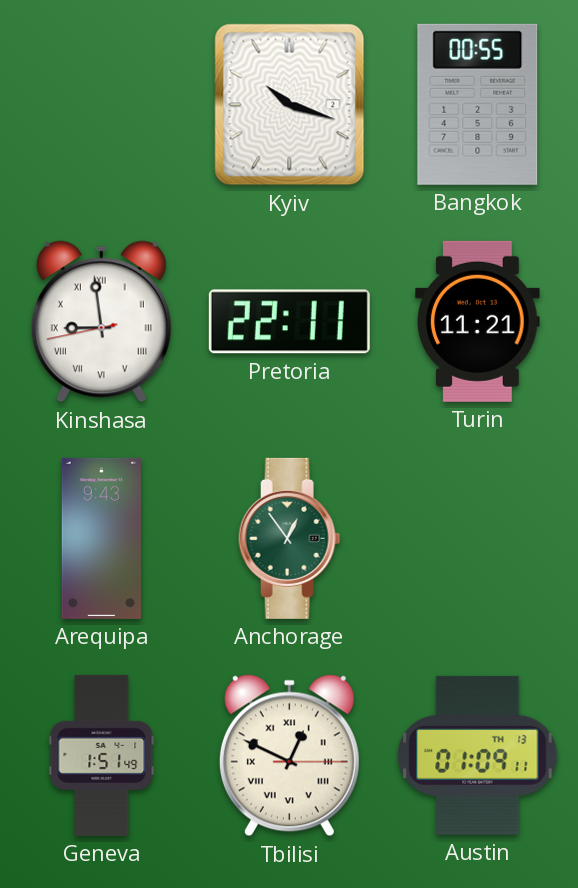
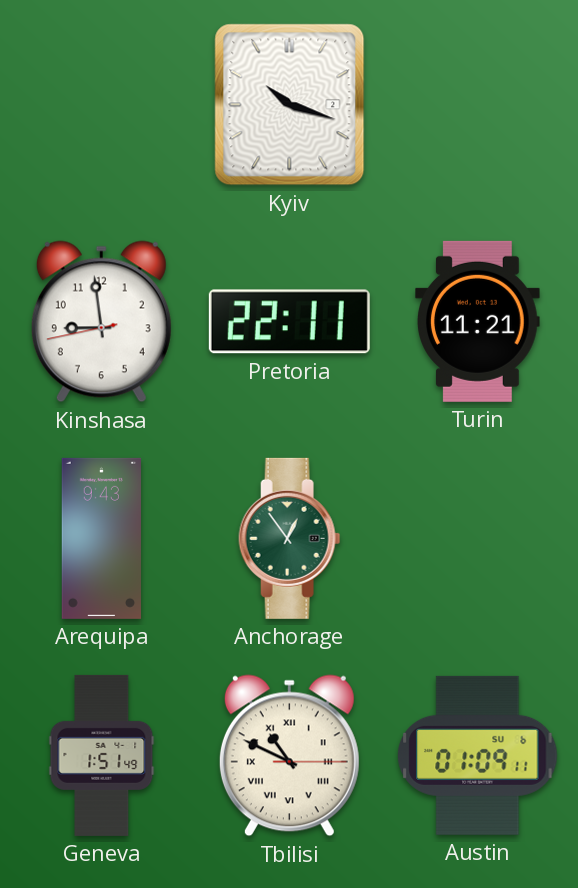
Bangkok: 00:55 -> none
Kinshasa numerals: Roman -> Arabic
Tbilisi: 12:49 -> 10:49
Austin date: TH 13 -> SU 6
